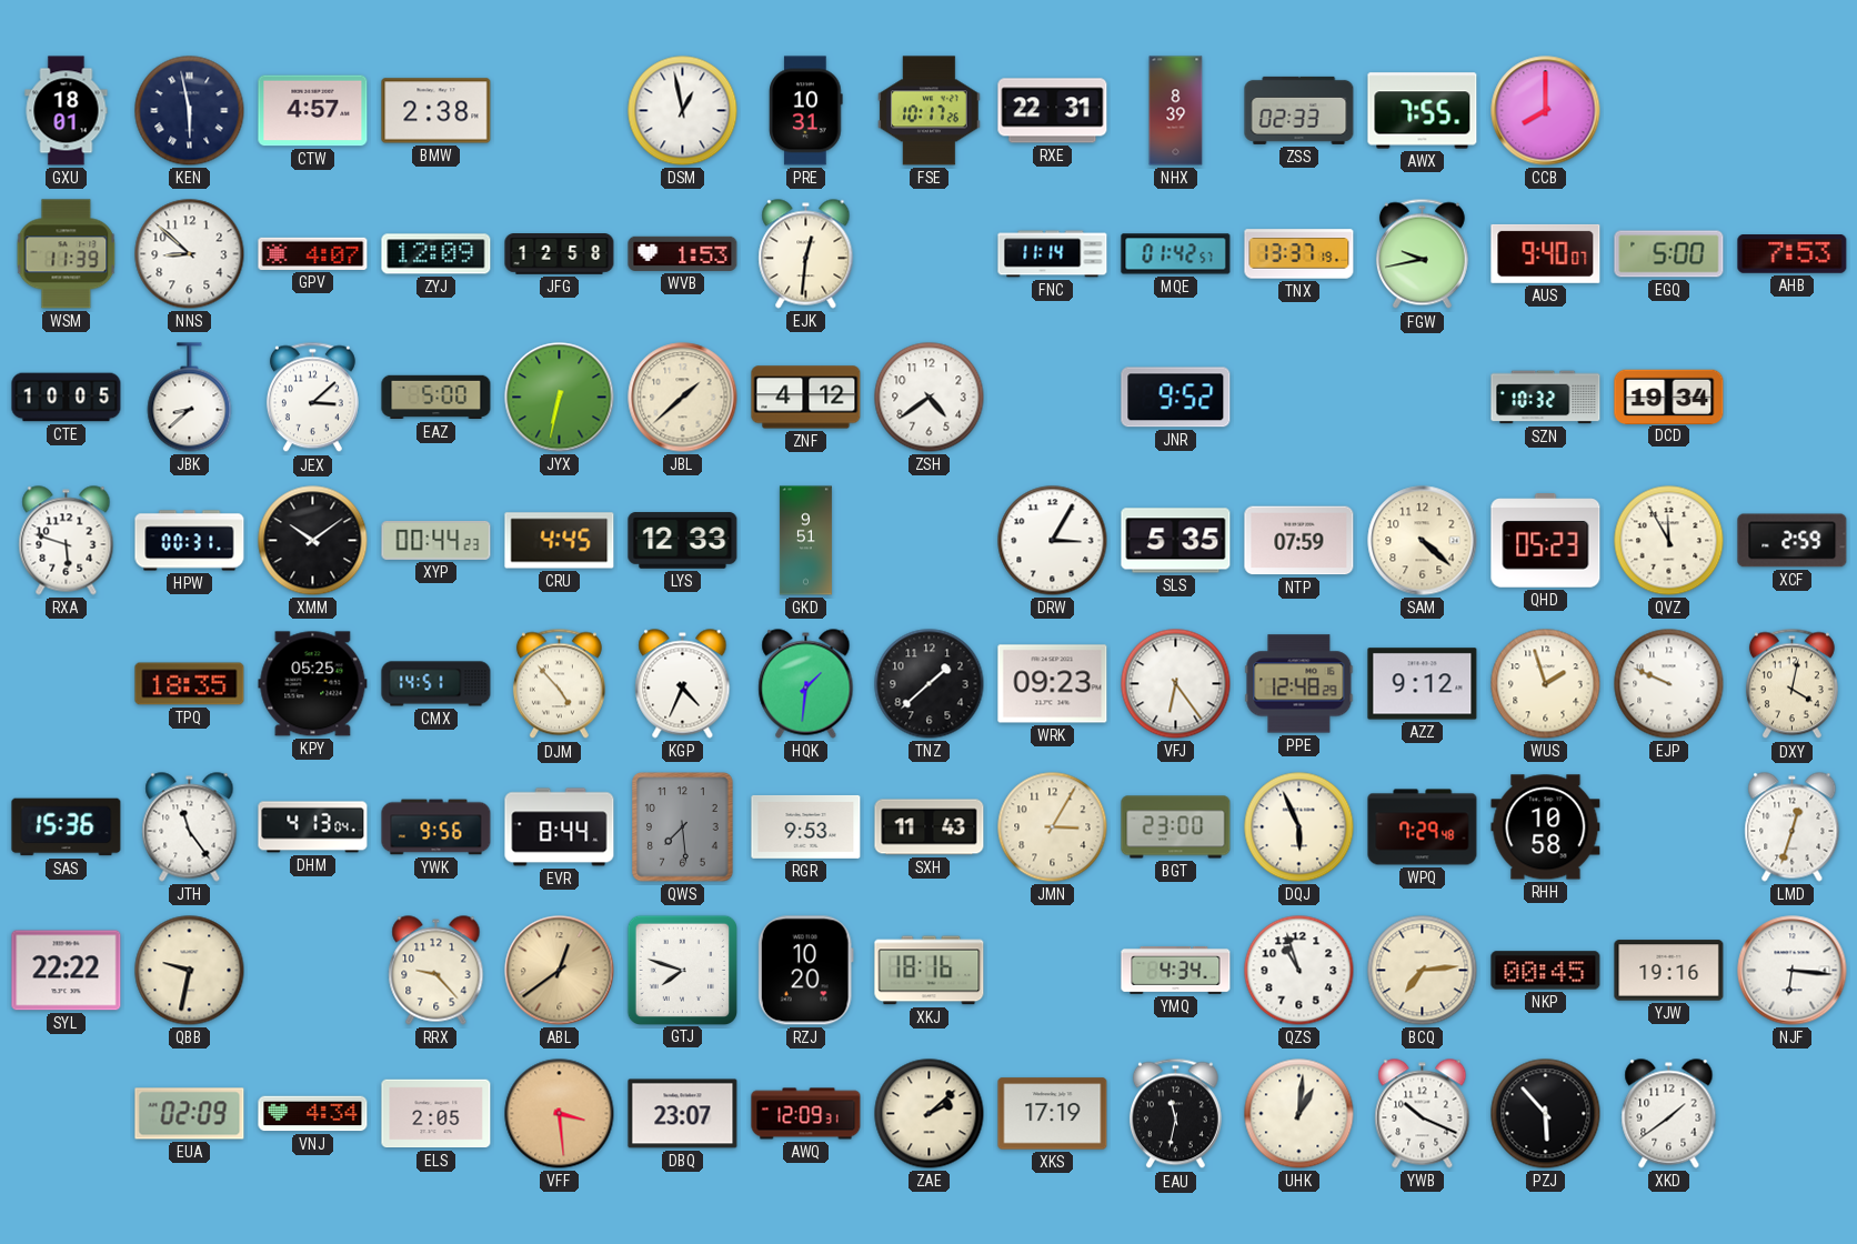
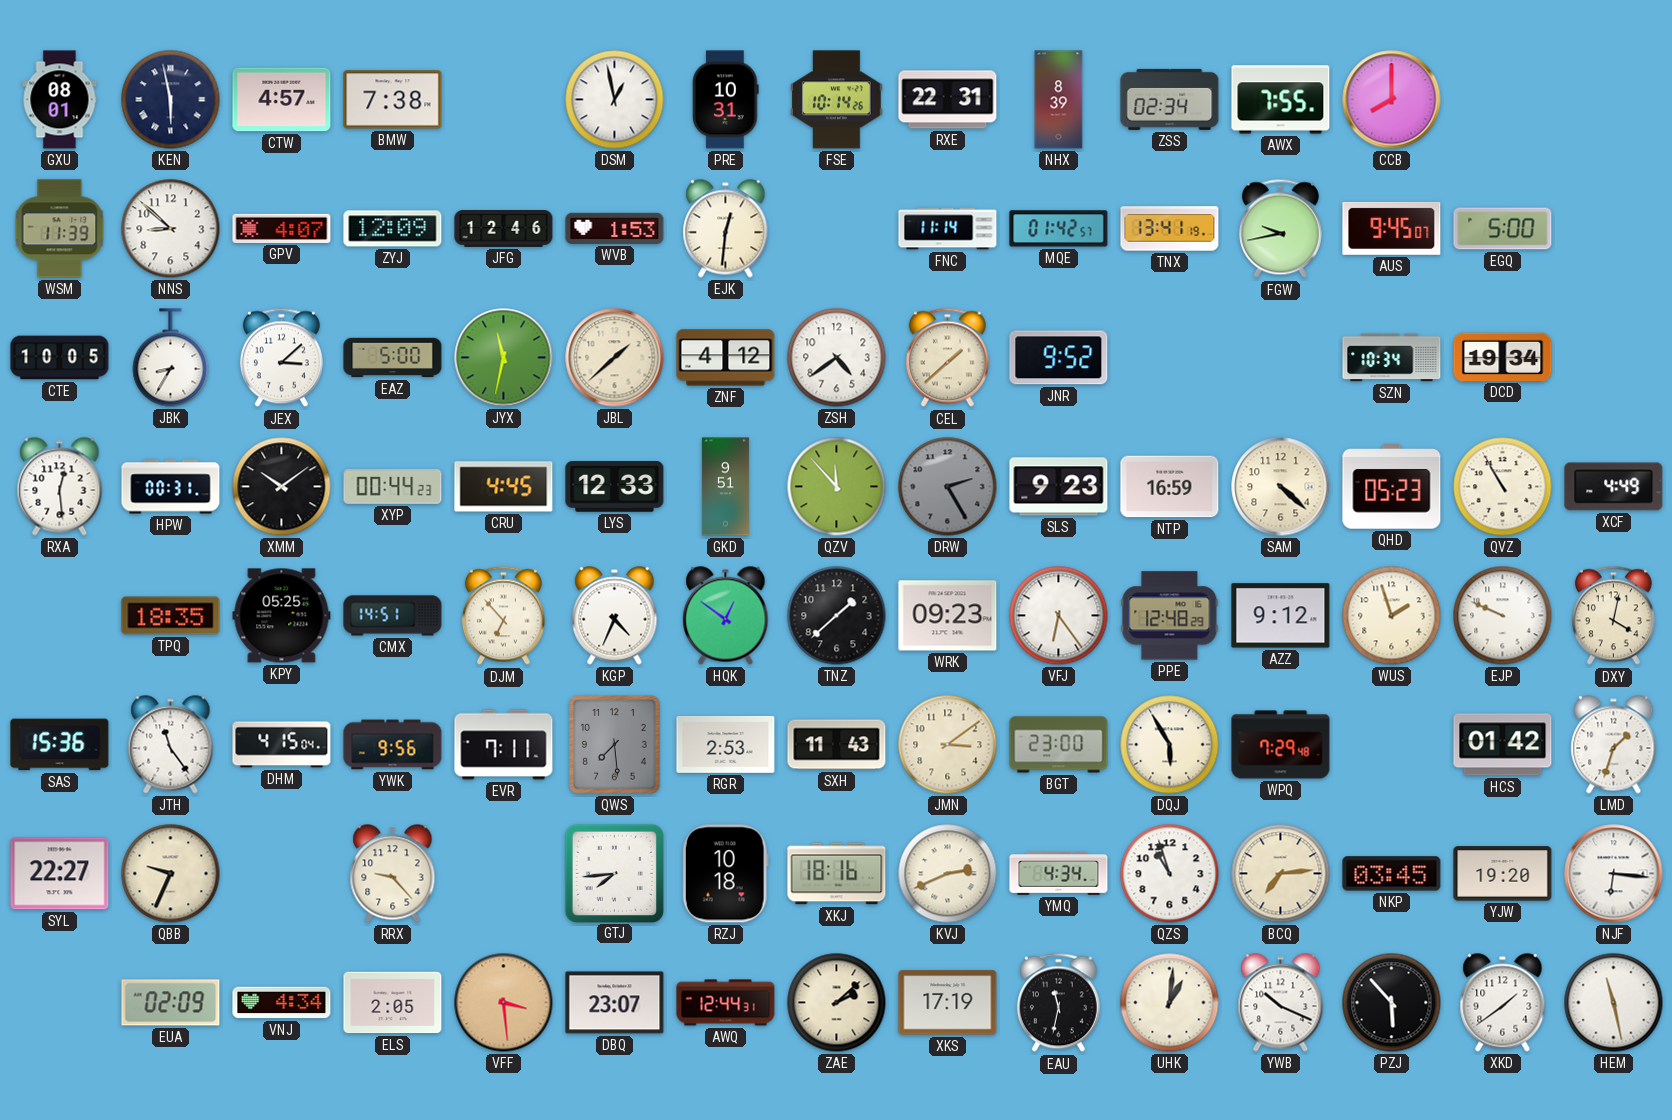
GXU: 18:01 -> 08:01
BMW: 2:38 -> 7:38
FSE: 10:17 -> 10:14
ZSS: 02:33 -> 02:34
JFG: 12:58 -> 12:46
TNX: 13:37 -> 13:41
AUS: 9:40 -> 9:45
AHB: 7:53 -> none
JBK: 8:38 -> 8:35
JYX: 6:32 -> 11:32
CEL: none -> 1:38
SZN: 10:32 -> 10:34
RXA: 5:48 -> 12:29
QZV: none -> 11:53
DRW: 3:05 -> 2:25
DRW dial: white -> grey
SLS: 5:35 -> 9:23
NTP: 07:59 -> 16:59
QVZ: 11:55 -> 10:55
XCF: 2:59 -> 4:49
DJM: 4:53 -> 6:53
HQK: 1:31 -> 12:51
DHM: 4:13 -> 4:15
EVR: 8:44 -> 7:11
RGR: 9:53 -> 2:53
JMN: 3:05 -> 3:09
DQJ: 5:56 -> 5:55
RHH: 10:58 -> none
HCS: none -> 01:42
LMD: 12:33 -> 1:33
SYL: 22:22 -> 22:27
QBB: 9:32 -> 9:34
ABL: 12:39 -> none
GTJ: 7:48 -> 7:44
RZJ: 10:20 -> 10:18
KVJ: none -> 2:41
NKP: 00:45 -> 03:45
YJW: 19:16 -> 19:20
AWQ: 12:09 -> 12:44
HEM: none -> 11:28
